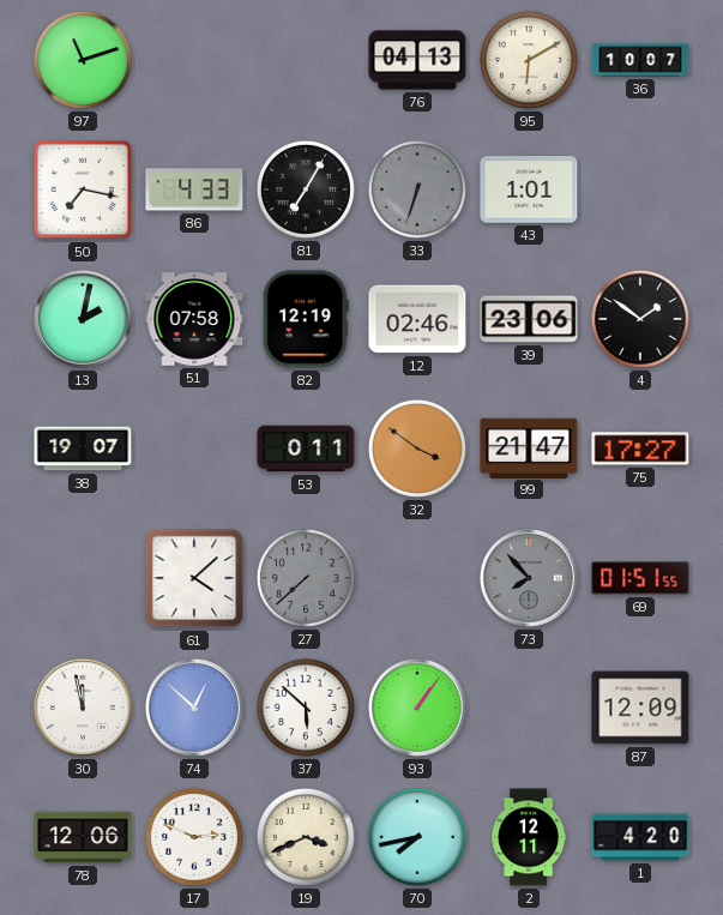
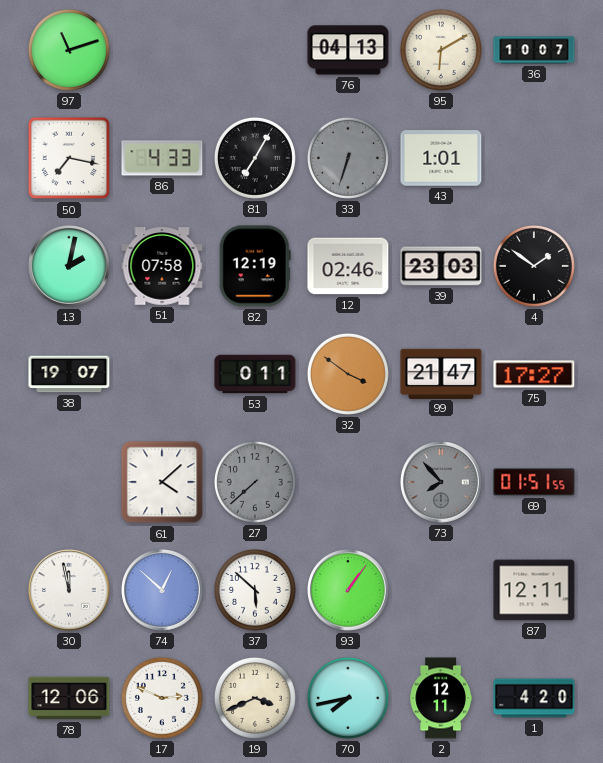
39: 23:06 -> 23:03
87: 12:09 -> 12:11
